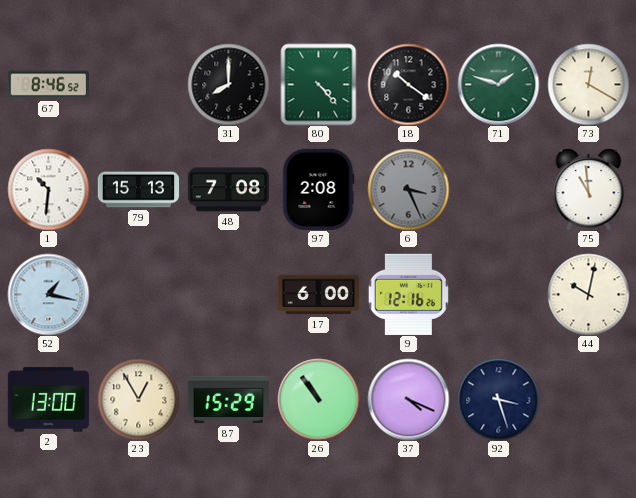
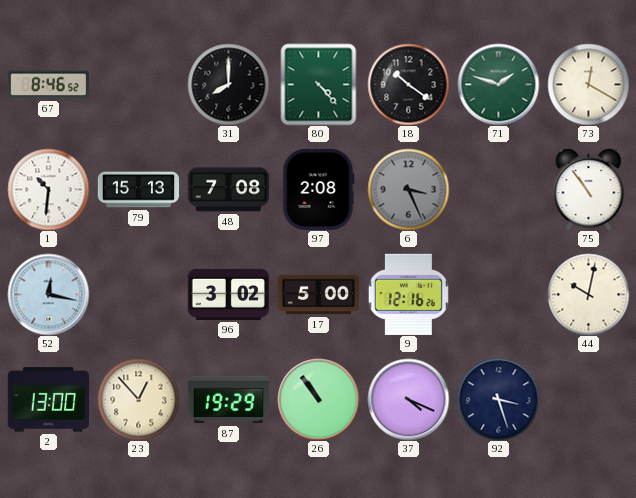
75: 10:59 -> 10:54
52: 1:17 -> 12:17
96: none -> 3:02
17: 6:00 -> 5:00
23: 12:55 -> 12:53
87: 15:29 -> 19:29
